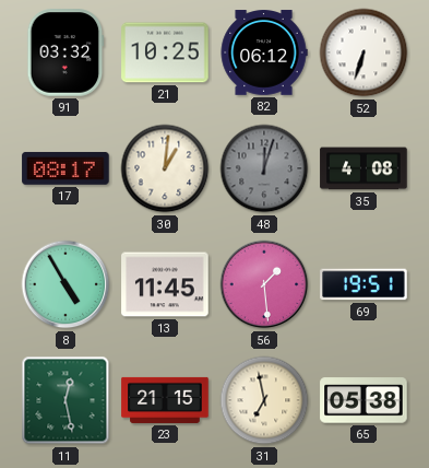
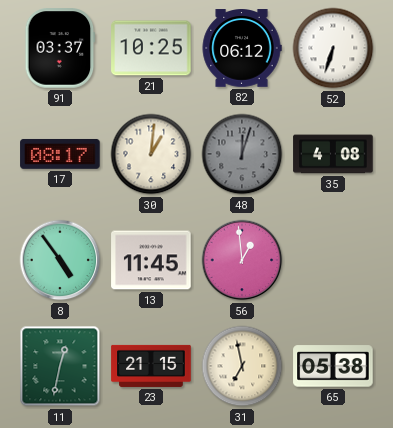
91: 03:32 -> 03:37
8: 4:55 -> 4:54
56: 1:29 -> 12:59
69: 19:51 -> none
11: 12:28 -> 12:32
